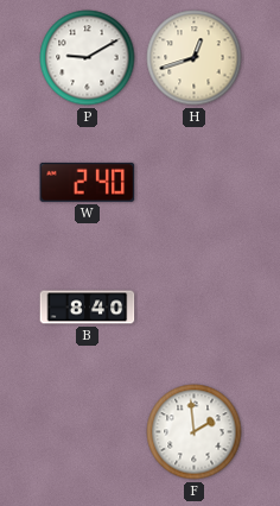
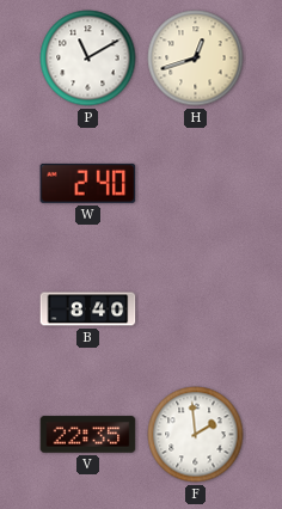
P: 9:10 -> 11:10
V: none -> 22:35
